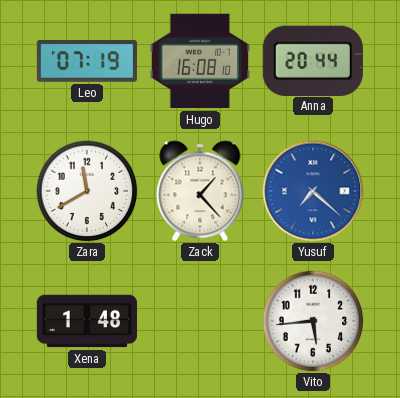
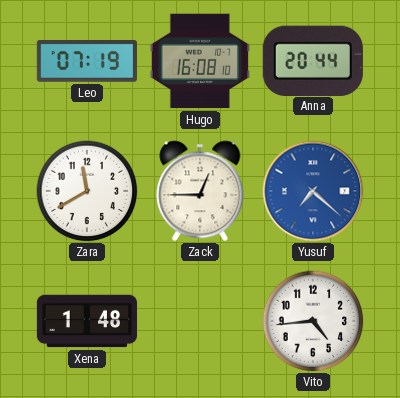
Zack: 1:23 -> 12:45
Vito: 5:44 -> 4:44
